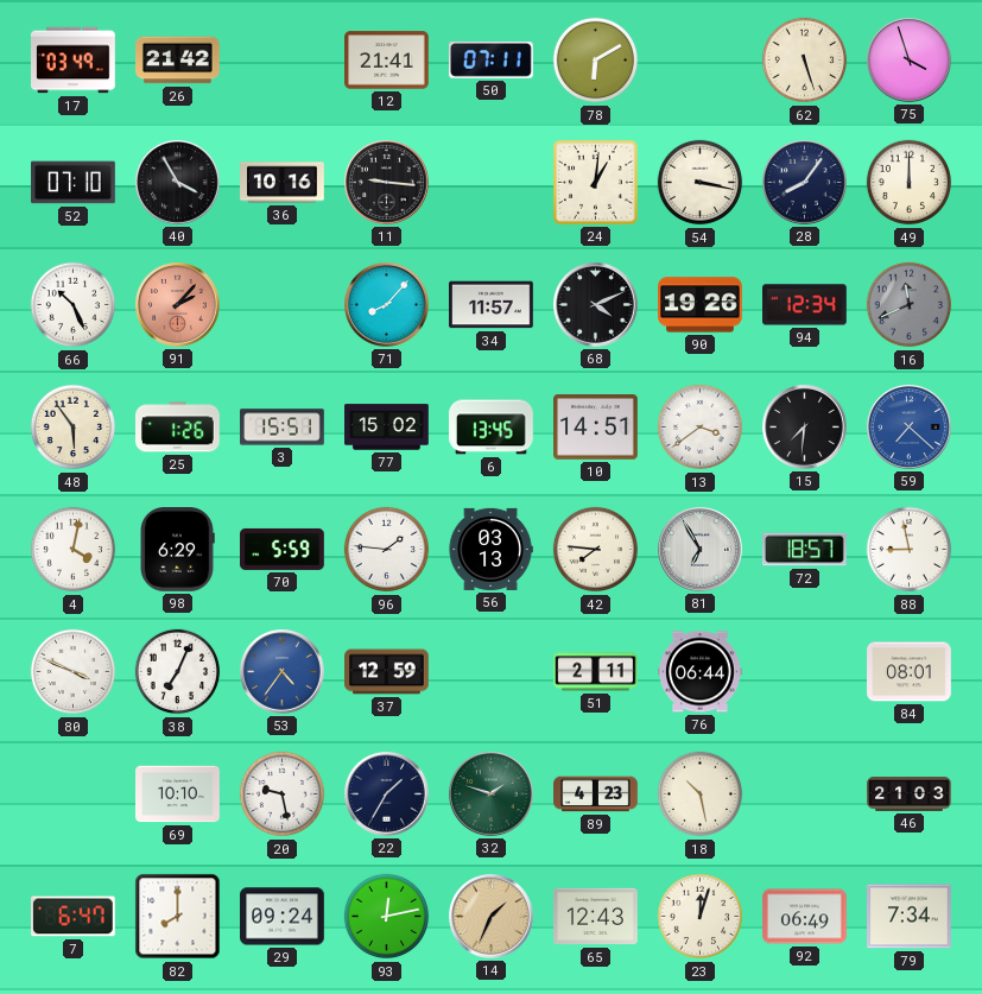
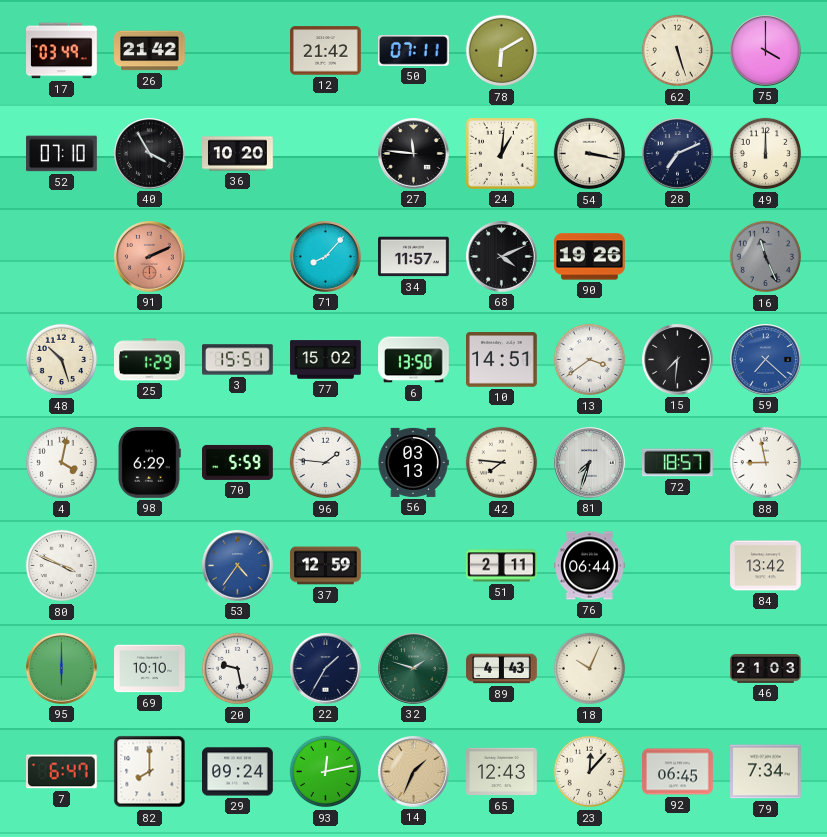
12: 21:41 -> 21:42
75: 3:57 -> 4:00
36: 10:16 -> 10:20
11: 9:16 -> none
27: none -> 11:46
28: 8:06 -> 7:11
66: 10:26 -> none
91: 2:07 -> 2:11
94: 12:34 -> none
16: 11:41 -> 11:26
48: 5:54 -> 10:27
25: 1:26 -> 1:29
6: 13:45 -> 13:50
81: 6:55 -> 7:33
38: 7:04 -> none
84: 08:01 -> 13:42
95: none -> 6:00
89: 4:23 -> 4:43
18: 10:28 -> 10:04
23: 12:03 -> 12:07
92: 06:49 -> 06:45
